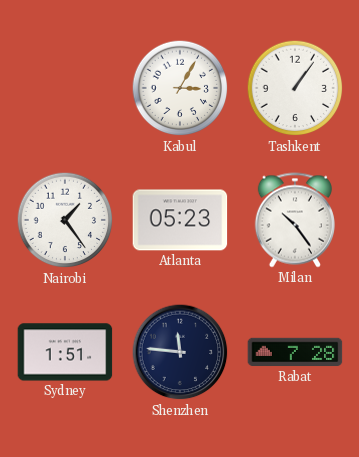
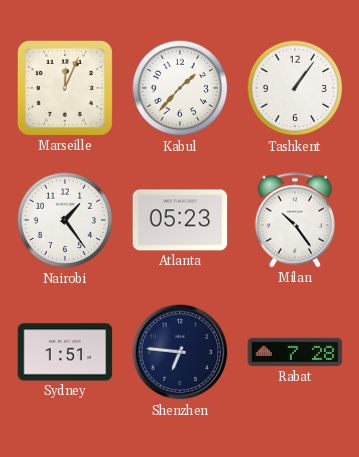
Marseille: none -> 12:04
Kabul: 3:05 -> 1:37
Shenzhen: 11:46 -> 6:46
